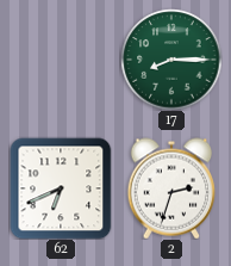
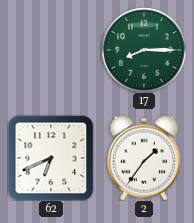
2: 2:33 -> 1:36
